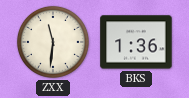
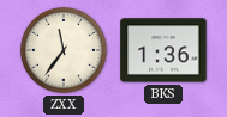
ZXX: 11:31 -> 11:36
